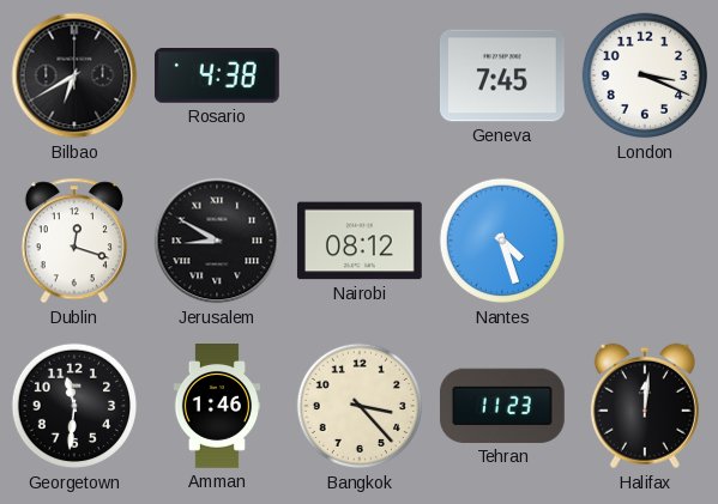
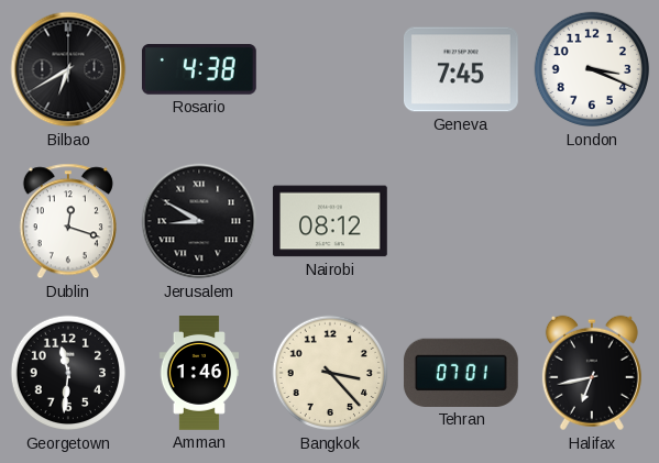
Nantes: 4:27 -> none
Tehran: 11:23 -> 07:01
Halifax: 12:01 -> 6:43
